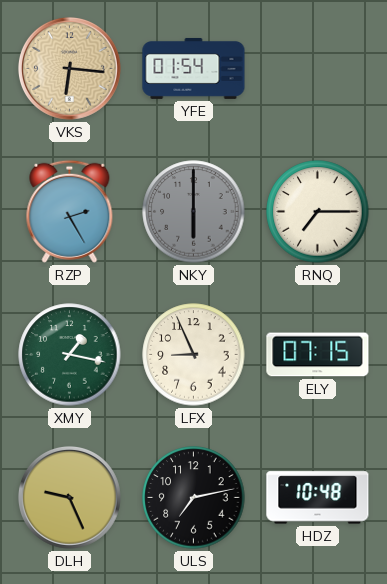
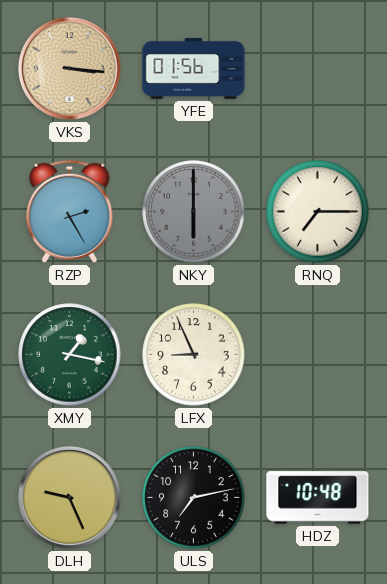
VKS: 6:16 -> 3:16
YFE: 01:54 -> 01:56
ELY: 07:15 -> none
